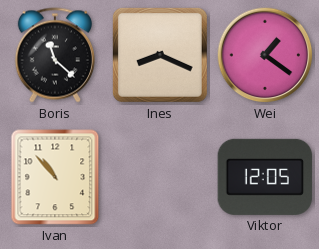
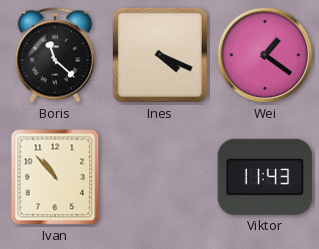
Ines: 8:19 -> 4:19
Viktor: 12:05 -> 11:43
